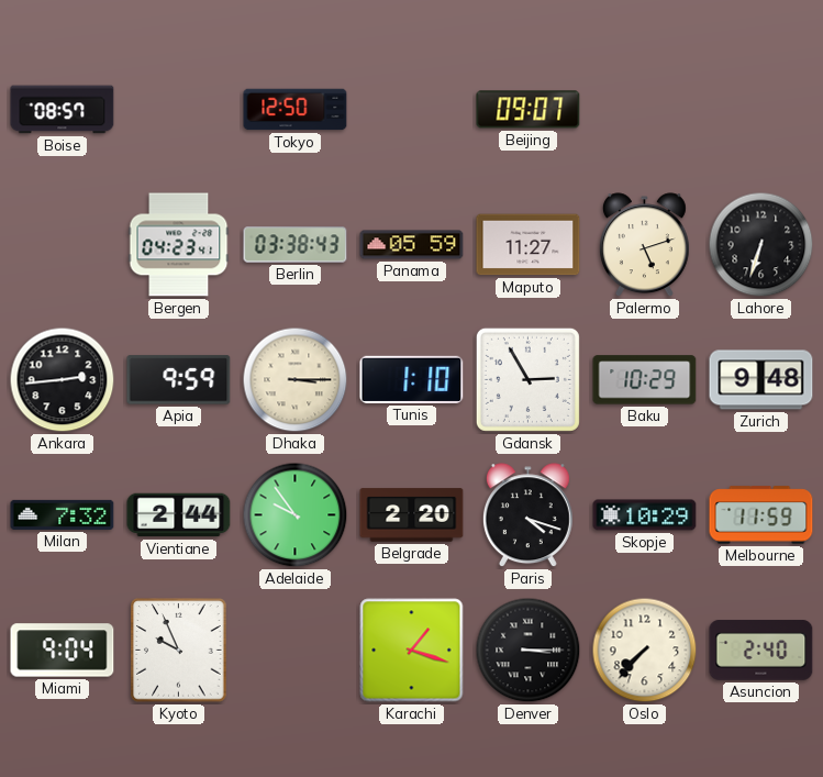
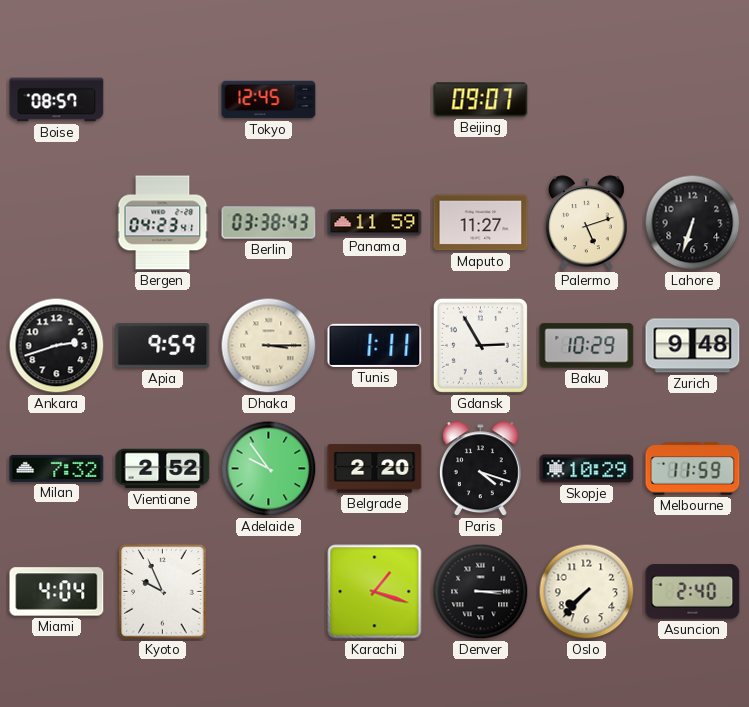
Tokyo: 12:50 -> 12:45
Panama: 05:59 -> 11:59
Ankara: 2:44 -> 2:42
Tunis: 1:10 -> 1:11
Vientiane: 2:44 -> 2:52
Miami: 9:04 -> 4:04
